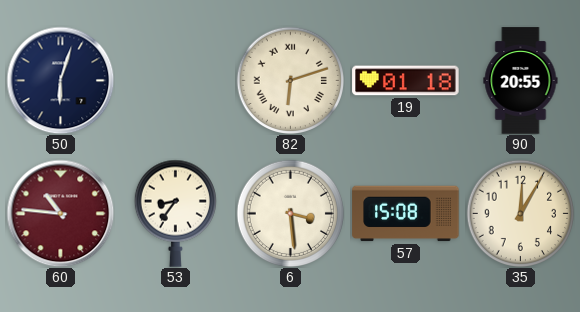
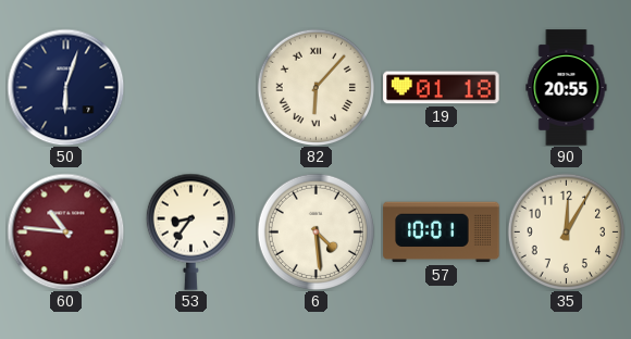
82: 6:12 -> 6:07
6: 3:29 -> 4:29
57: 15:08 -> 10:01
